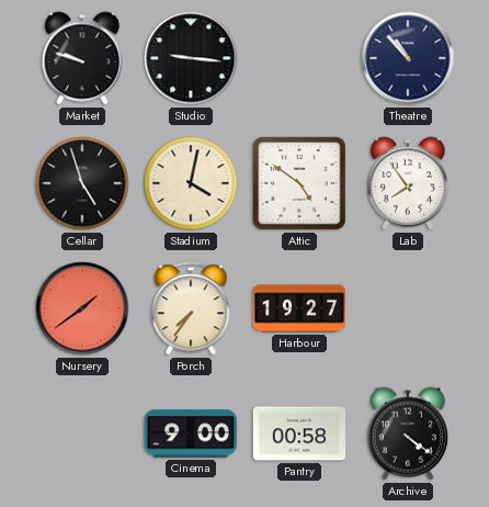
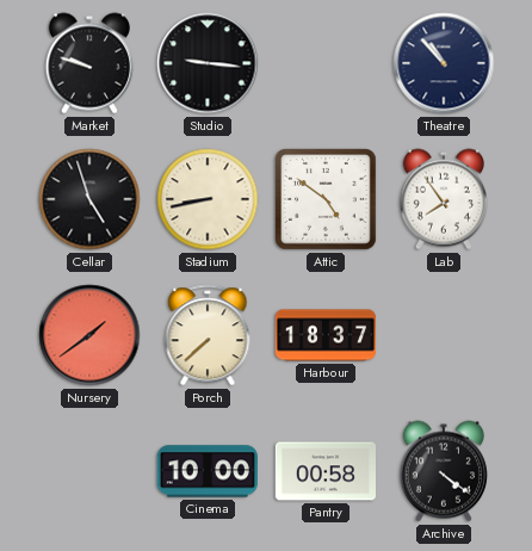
Stadium: 4:02 -> 8:43
Porch: 7:36 -> 7:38
Harbour: 19:27 -> 18:37
Cinema: 9:00 -> 10:00
